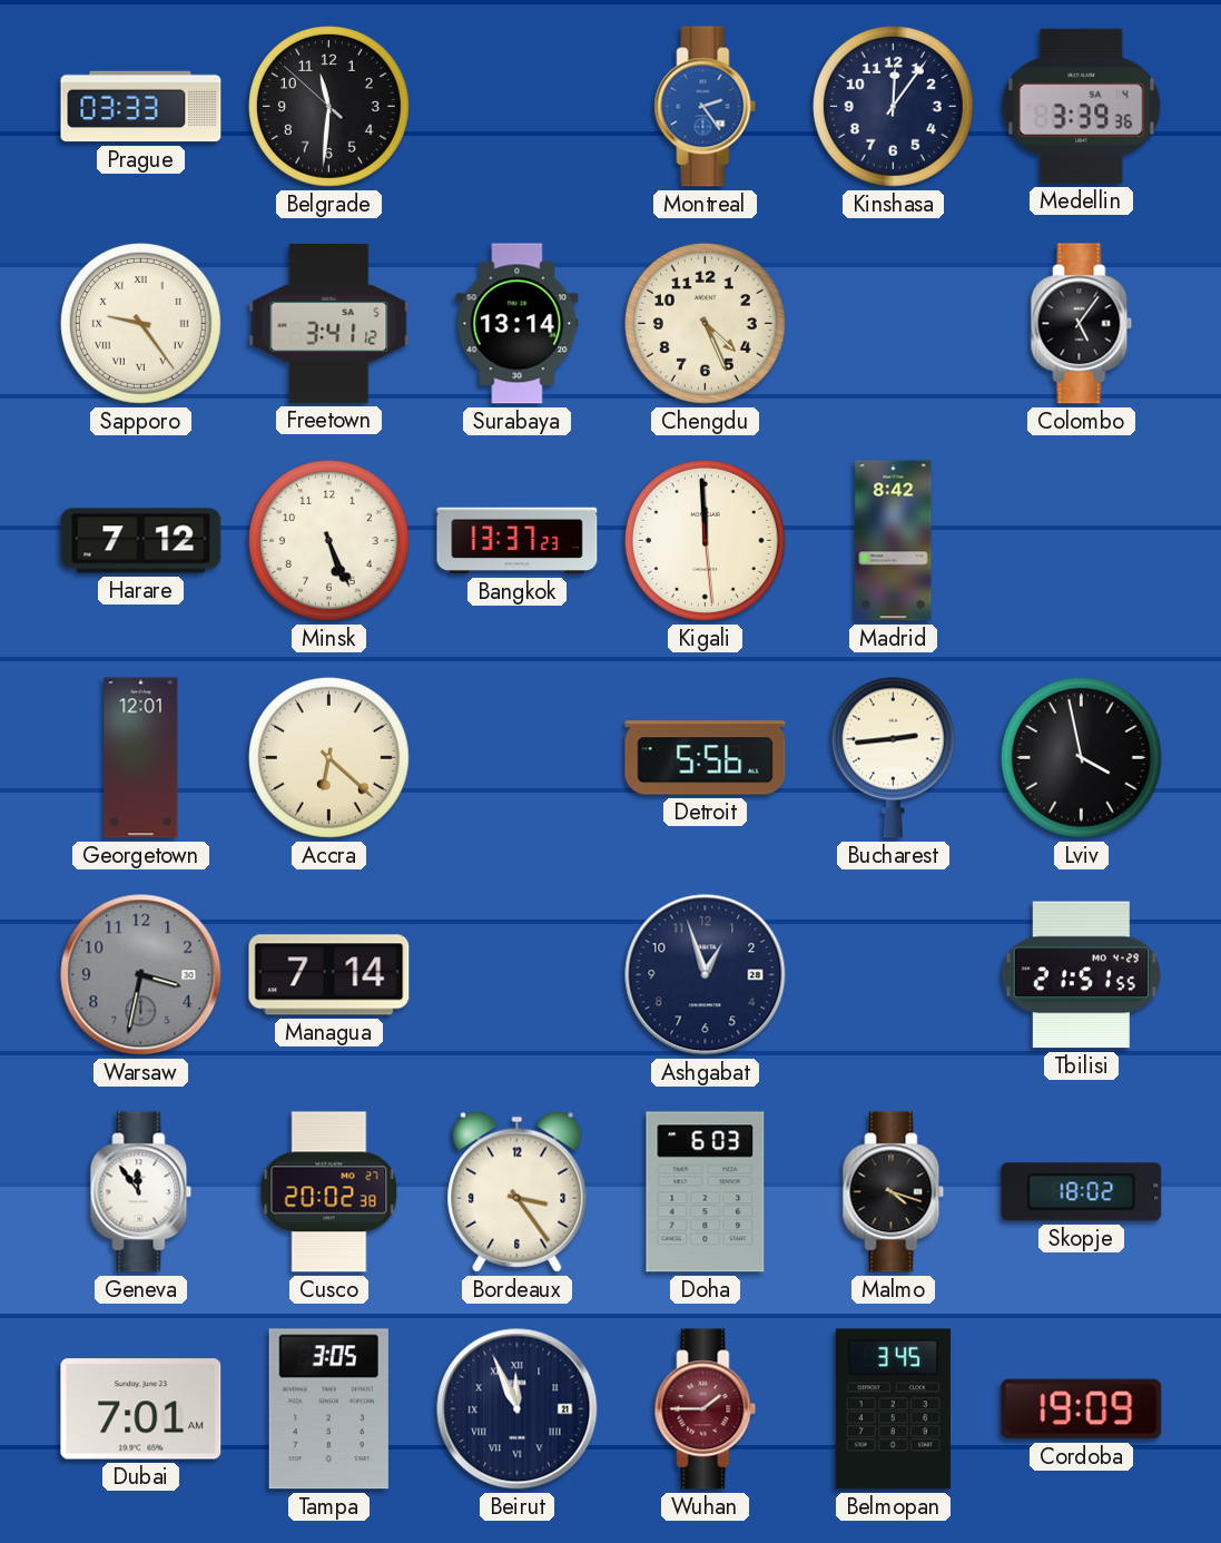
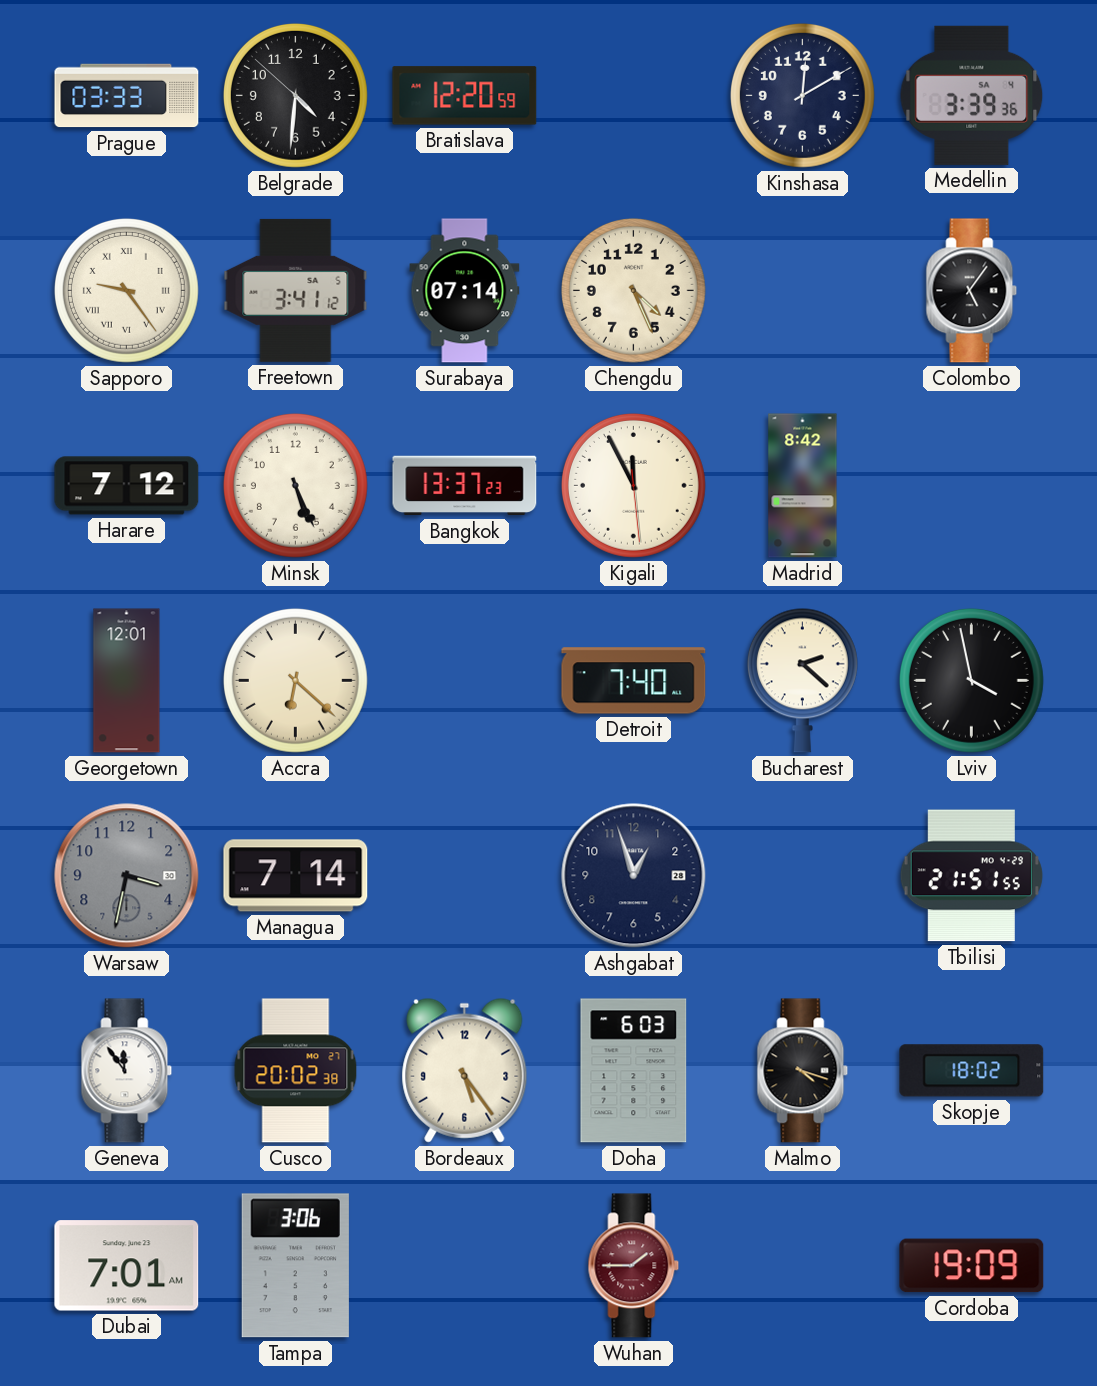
Belgrade: 11:30 -> 4:30
Bratislava: none -> 12:20
Montreal: 2:24 -> none
Kinshasa: 12:06 -> 12:10
Surabaya: 13:14 -> 07:14
Kigali: 11:59 -> 11:55
Detroit: 5:56 -> 7:40
Bucharest: 2:44 -> 2:22
Bordeaux: 3:24 -> 5:24
Tampa: 3:05 -> 3:06
Beirut: 11:56 -> none
Belmopan: 3:45 -> none
